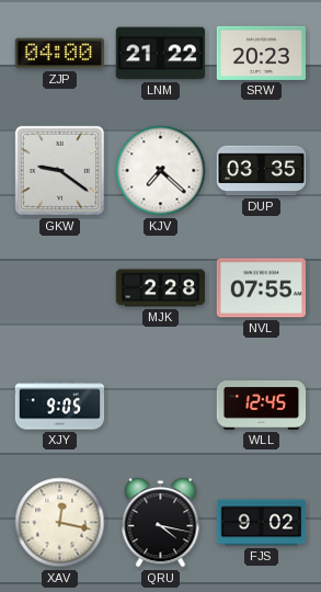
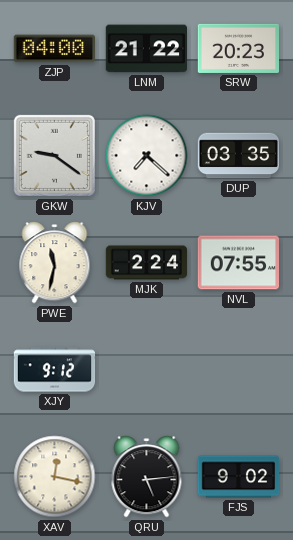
PWE: none -> 11:32
MJK: 2:28 -> 2:24
XJY: 9:05 -> 9:12
WLL: 12:45 -> none
QRU: 4:17 -> 5:14
